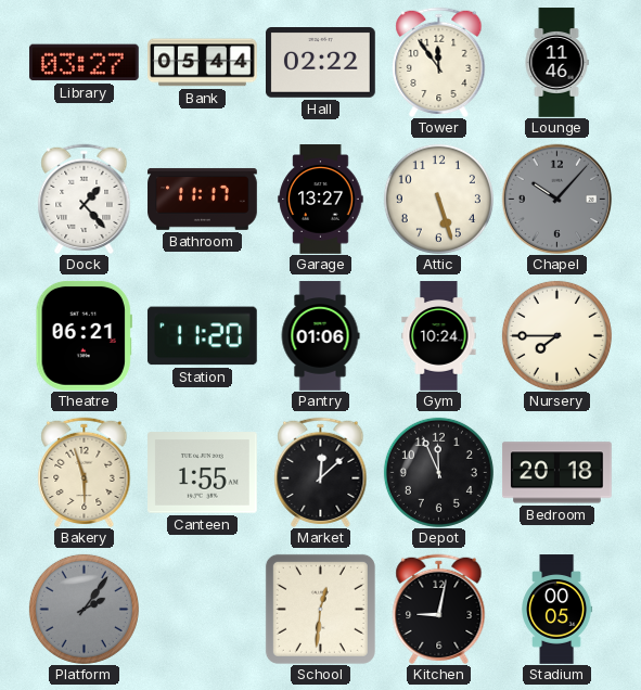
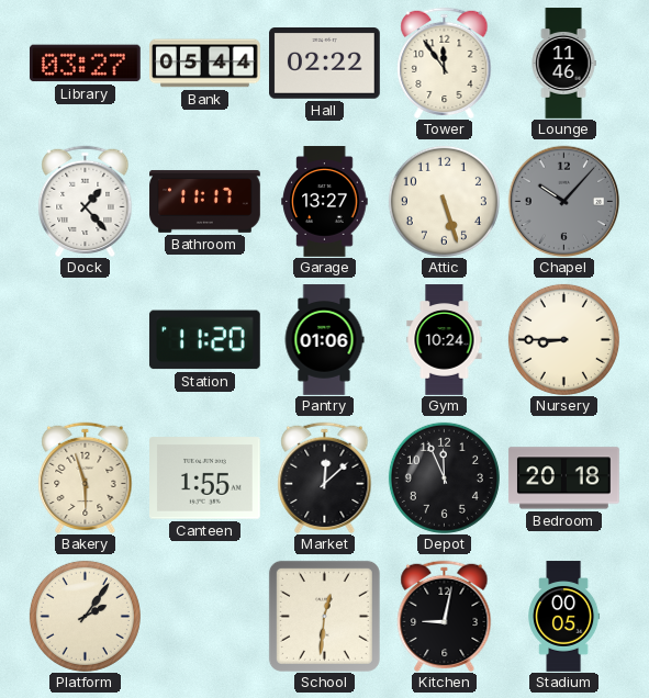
Theatre: 06:21 -> none
Nursery: 7:45 -> 8:45
Platform dial: grey -> cream
